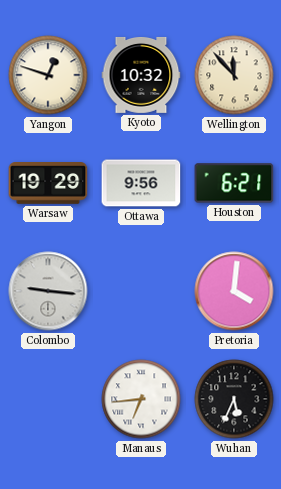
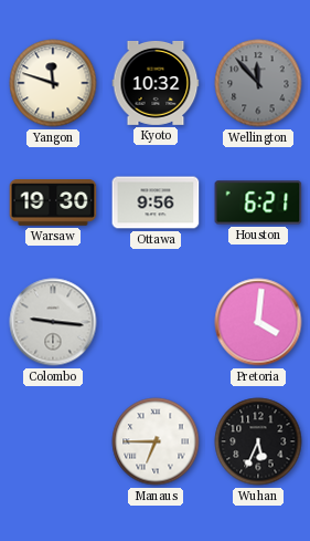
Yangon: 12:48 -> 11:48
Wellington dial: cream -> grey
Warsaw: 19:29 -> 19:30
Manaus: 6:44 -> 6:45
